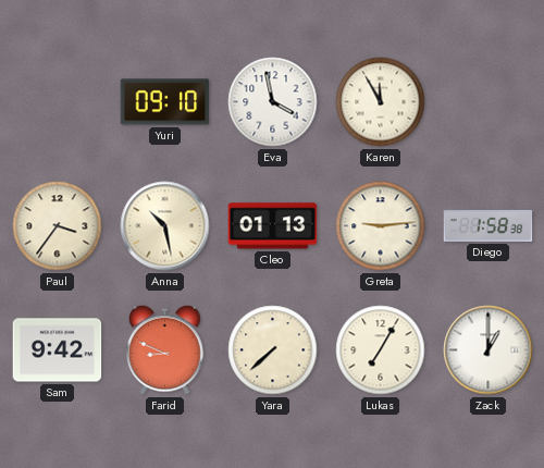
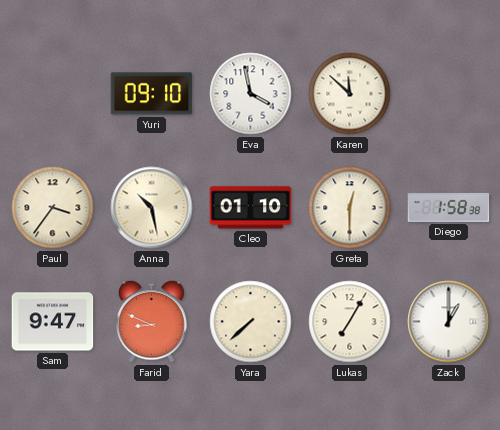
Karen: 11:55 -> 11:52
Cleo: 01:13 -> 01:10
Greta: 9:14 -> 12:30
Sam: 9:42 -> 9:47
